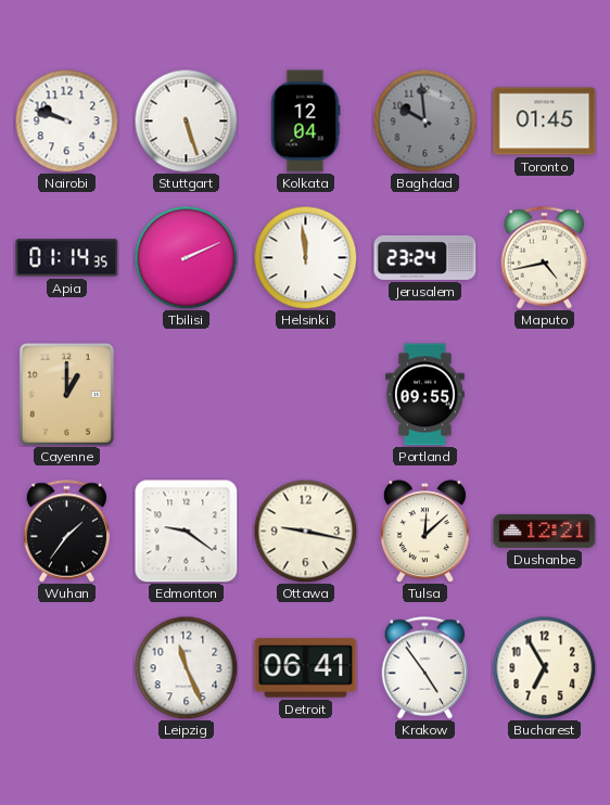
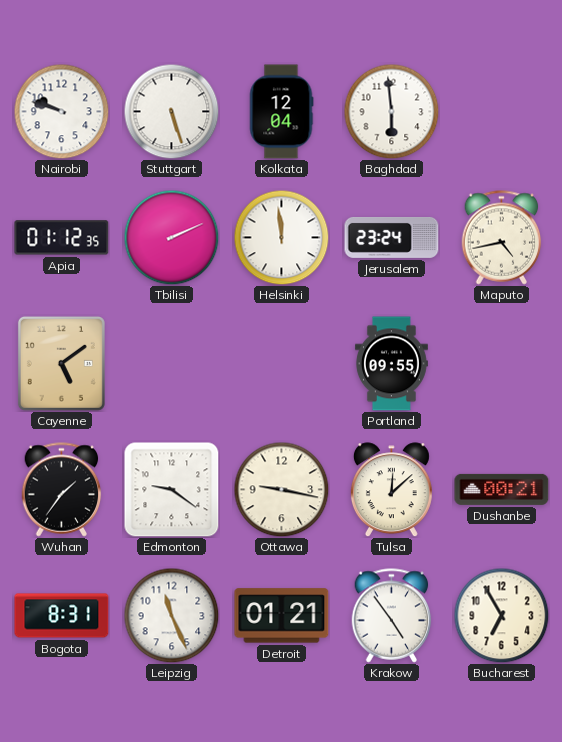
Baghdad: 9:59 -> 5:59
Baghdad dial: grey -> white
Toronto: 01:45 -> none
Apia: 01:14 -> 01:12
Cayenne: 1:00 -> 5:09
Dushanbe: 12:21 -> 00:21
Bogota: none -> 8:31
Detroit: 06:41 -> 01:21
